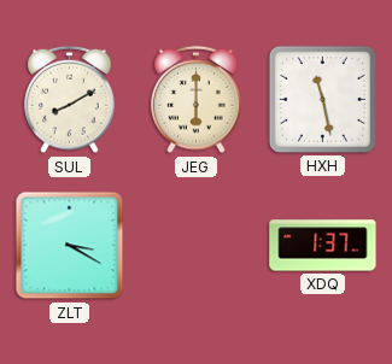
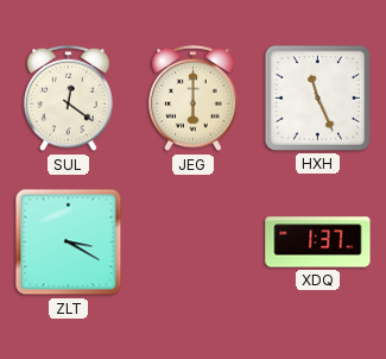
SUL: 8:10 -> 12:21
HXH: 11:28 -> 11:26
